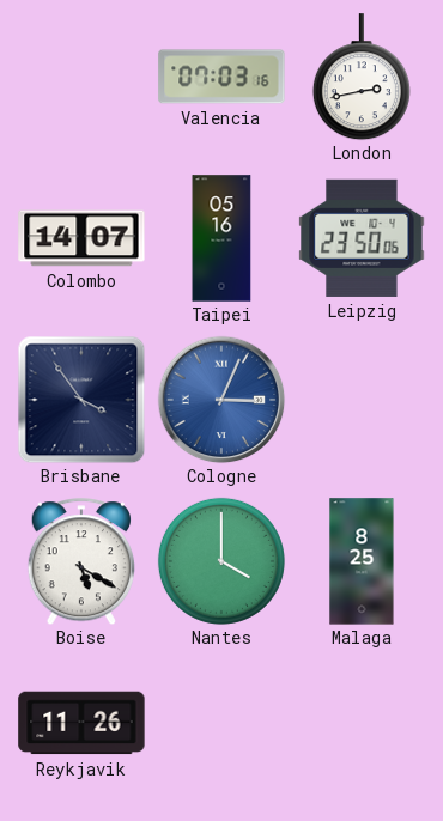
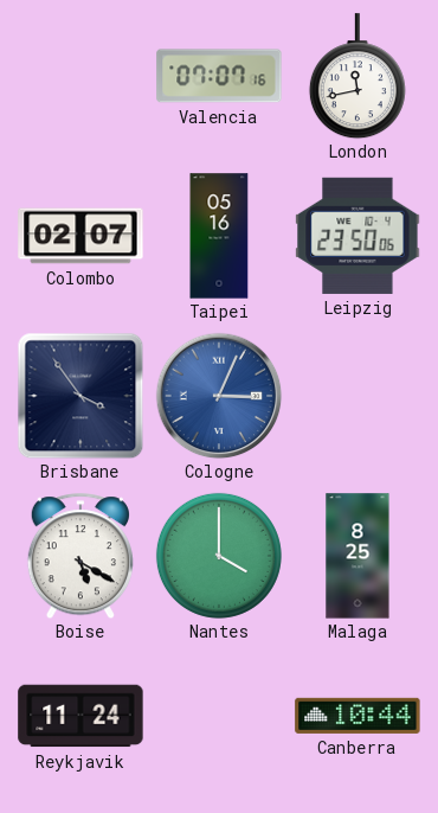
Valencia: 07:03 -> 07:07
London: 2:43 -> 11:43
Colombo: 14:07 -> 02:07
Reykjavik: 11:26 -> 11:24
Canberra: none -> 10:44
